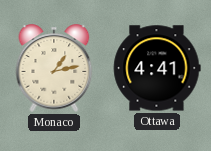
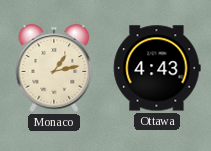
Ottawa: 4:41 -> 4:43
